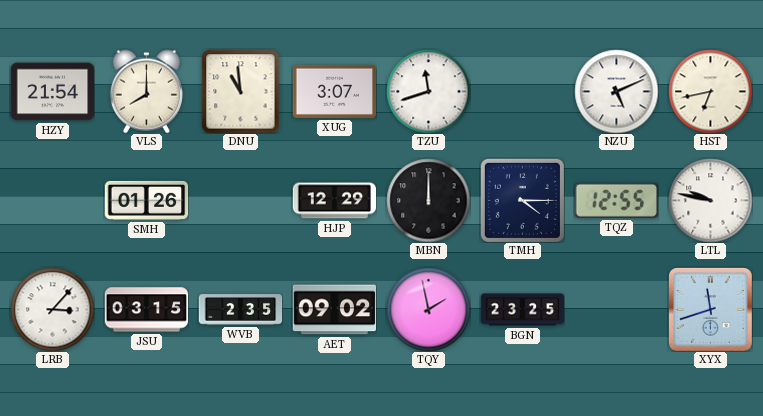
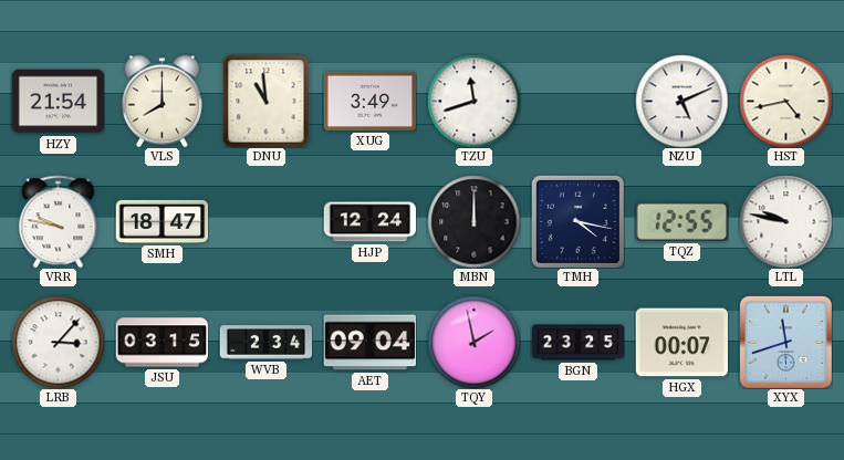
XUG: 3:07 -> 3:49
HST: 6:43 -> 4:43
VRR: none -> 9:47
SMH: 01:26 -> 18:47
HJP: 12:29 -> 12:24
TMH: 4:15 -> 4:17
WVB: 2:35 -> 2:34
AET: 09:02 -> 09:04
HGX: none -> 00:07
